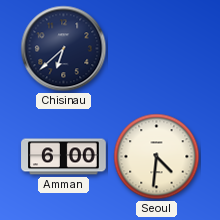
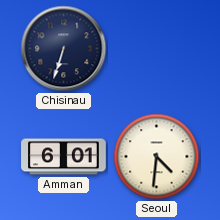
Chisinau: 6:38 -> 6:33
Amman: 6:00 -> 6:01
